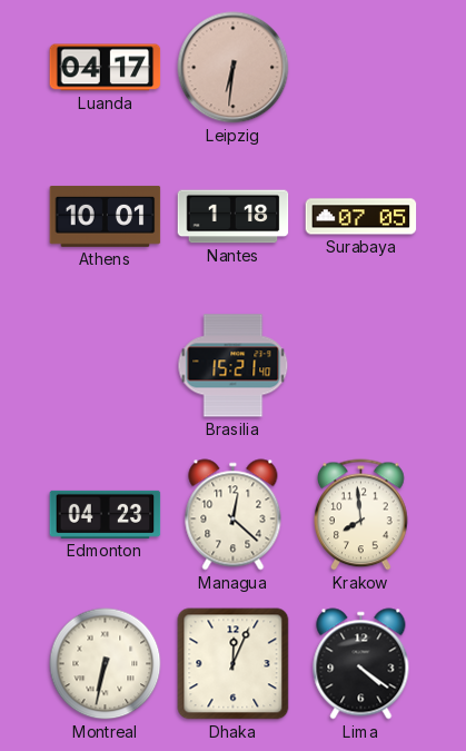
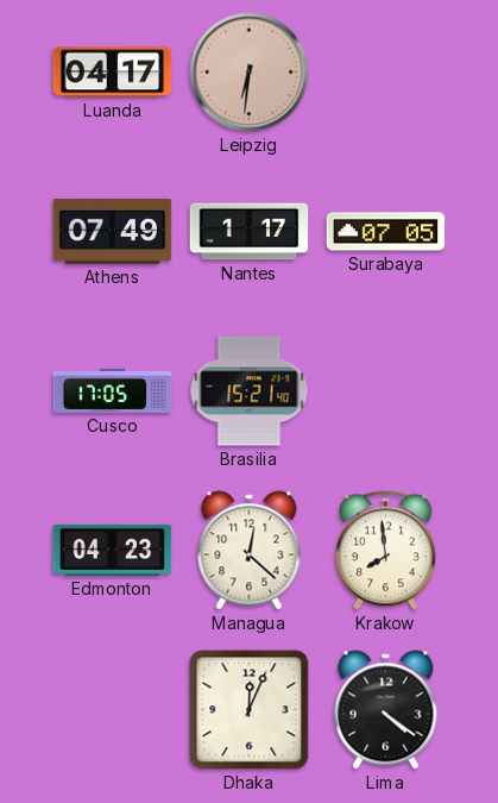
Athens: 10:01 -> 07:49
Nantes: 1:18 -> 1:17
Cusco: none -> 17:05
Montreal: 6:32 -> none
